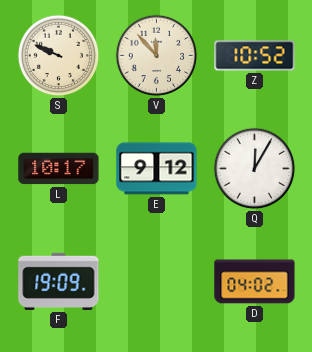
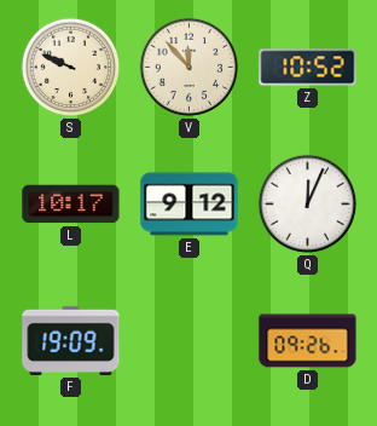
Q: 12:05 -> 12:04
D: 04:02 -> 09:26
